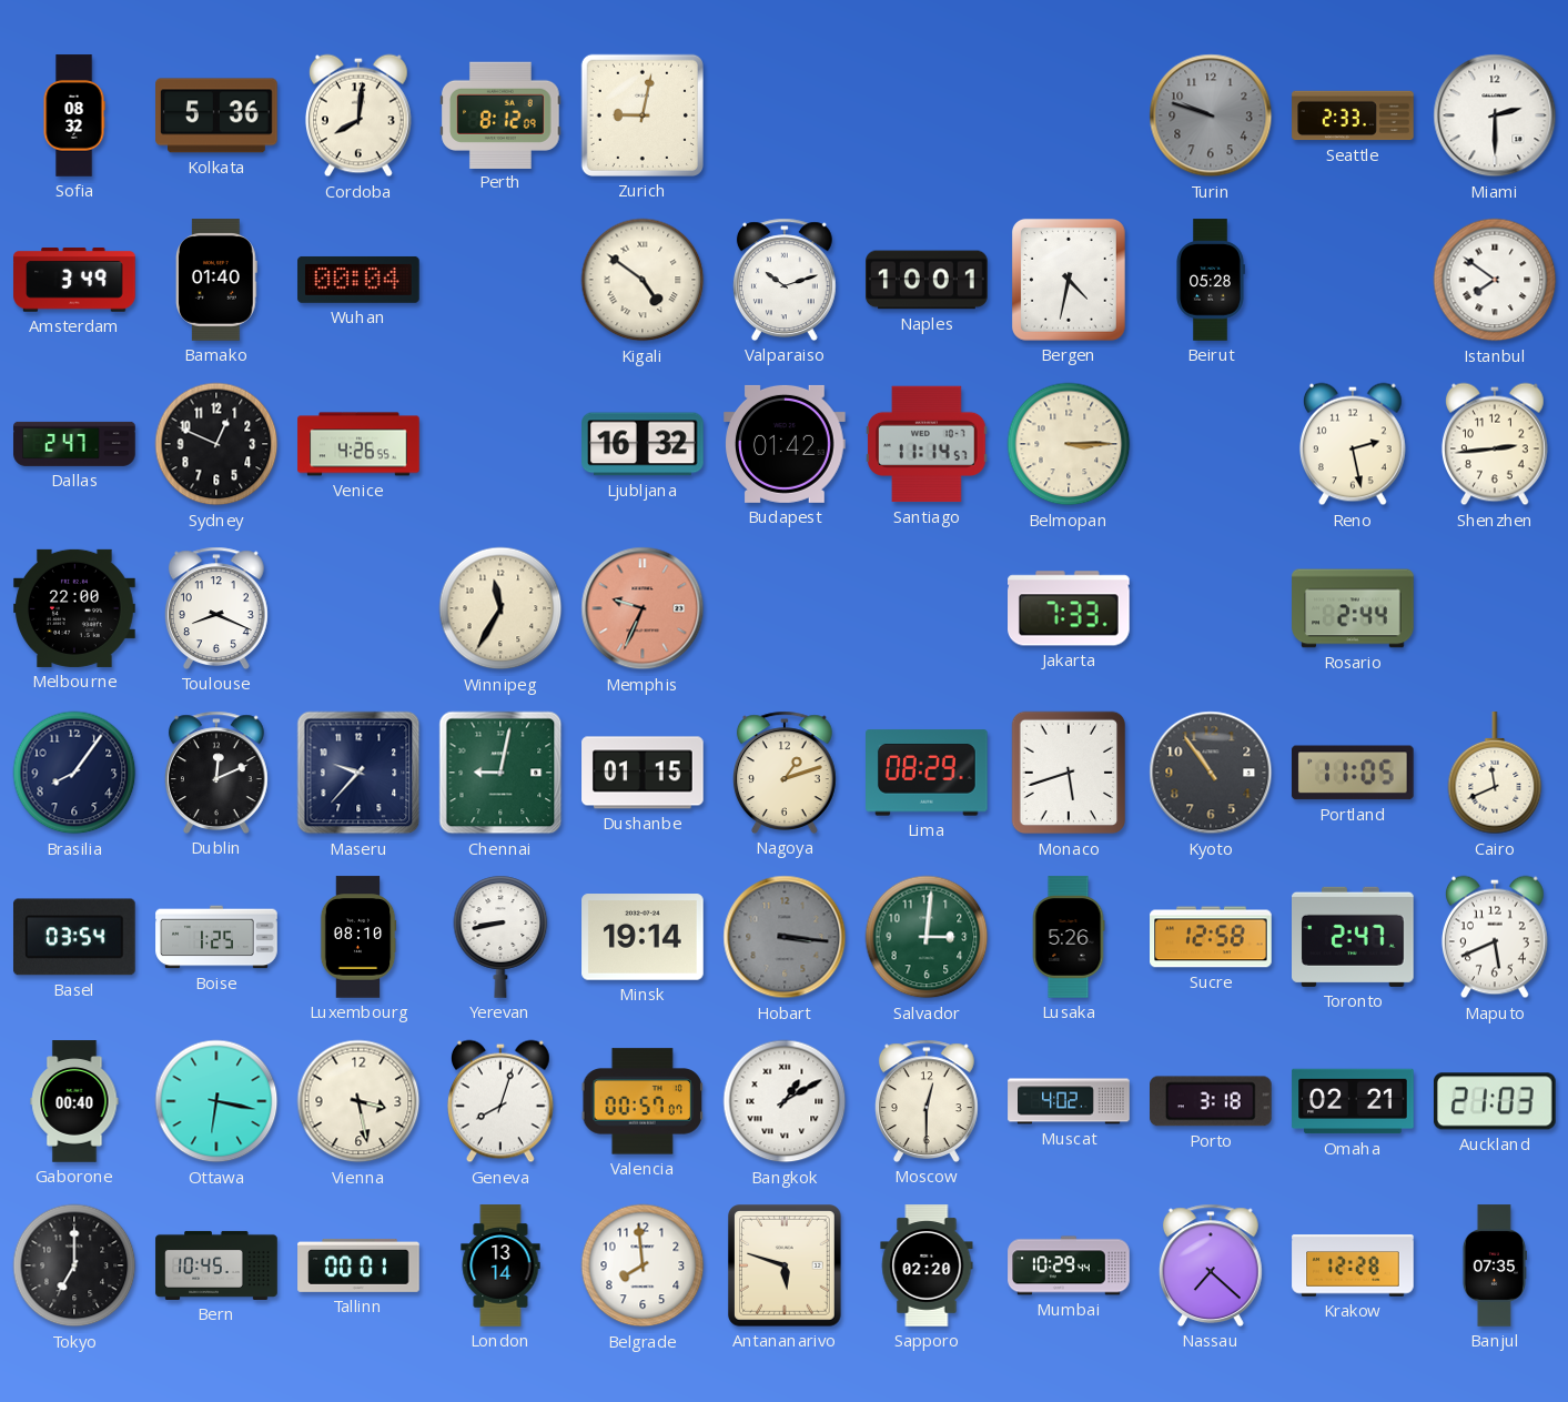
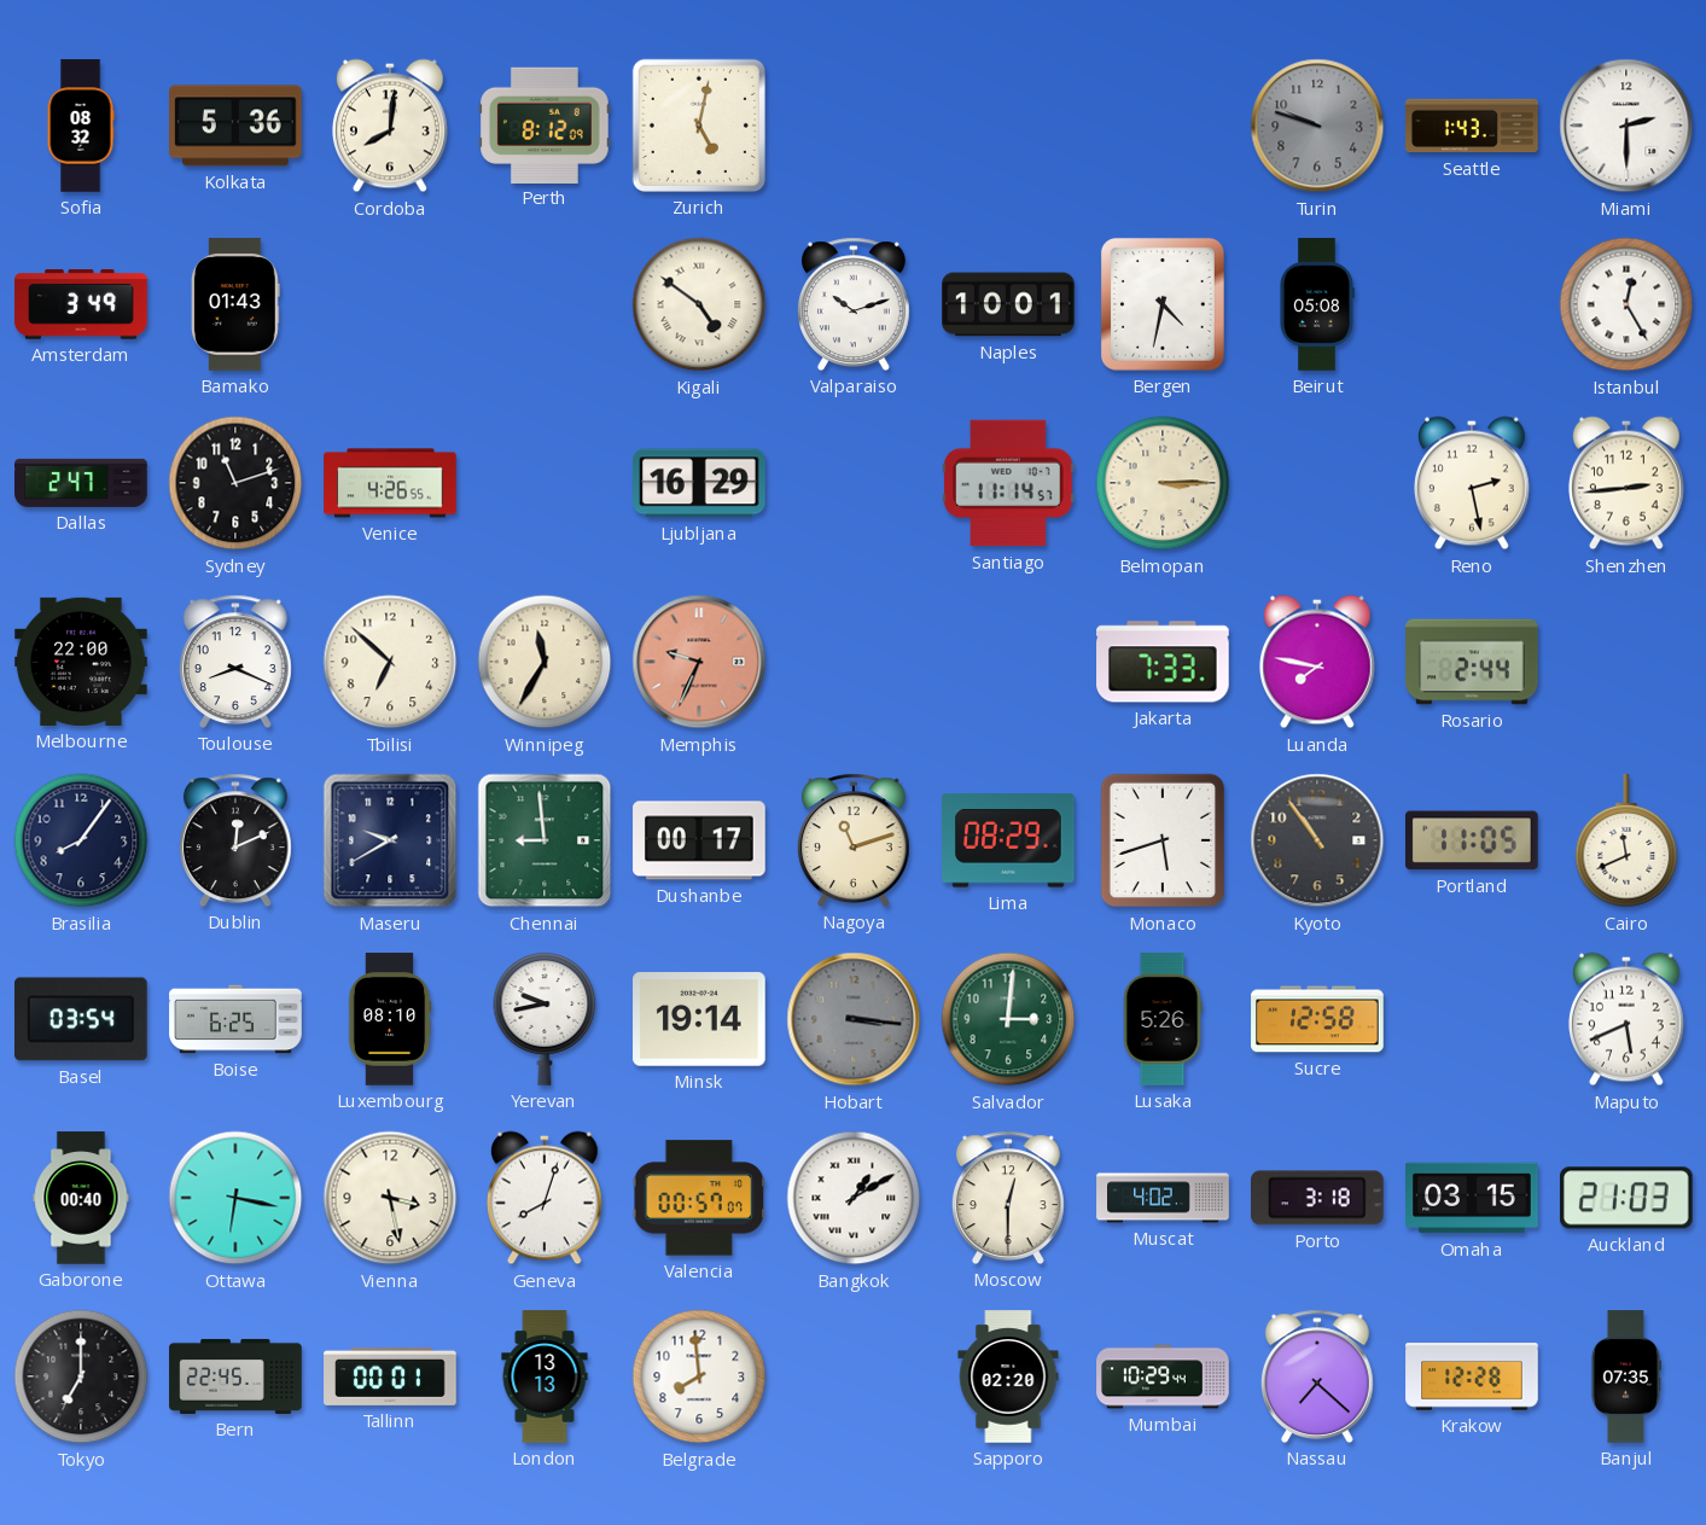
Zurich: 9:02 -> 5:02
Seattle: 2:33 -> 1:43
Bamako: 01:40 -> 01:43
Wuhan: 00:04 -> none
Beirut: 05:28 -> 05:08
Istanbul: 7:51 -> 12:25
Sydney: 12:49 -> 11:12
Ljubljana: 16:32 -> 16:29
Budapest: 01:42 -> none
Tbilisi: none -> 6:52
Luanda: none -> 7:47
Maseru: 9:37 -> 9:40
Chennai: 9:02 -> 8:59
Dushanbe: 01:15 -> 00:17
Nagoya: 1:12 -> 11:12
Boise: 1:25 -> 6:25
Yerevan: 8:43 -> 9:43
Toronto: 2:47 -> none
Omaha: 02:21 -> 03:15
Bern: 10:45 -> 22:45
London: 13:14 -> 13:13
Antananarivo: 5:48 -> none
